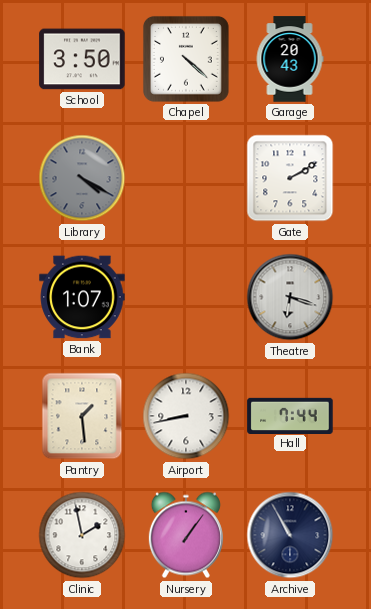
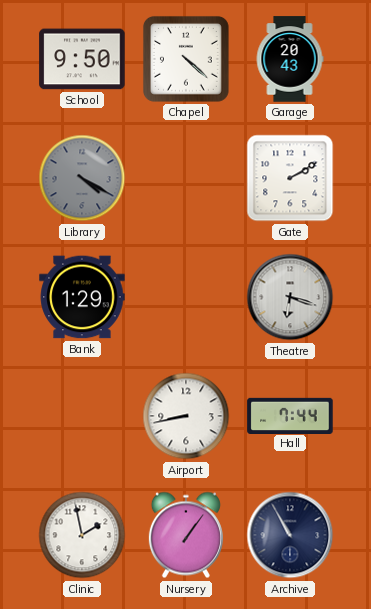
School: 3:50 -> 9:50
Bank: 1:07 -> 1:29
Pantry: 1:29 -> none
